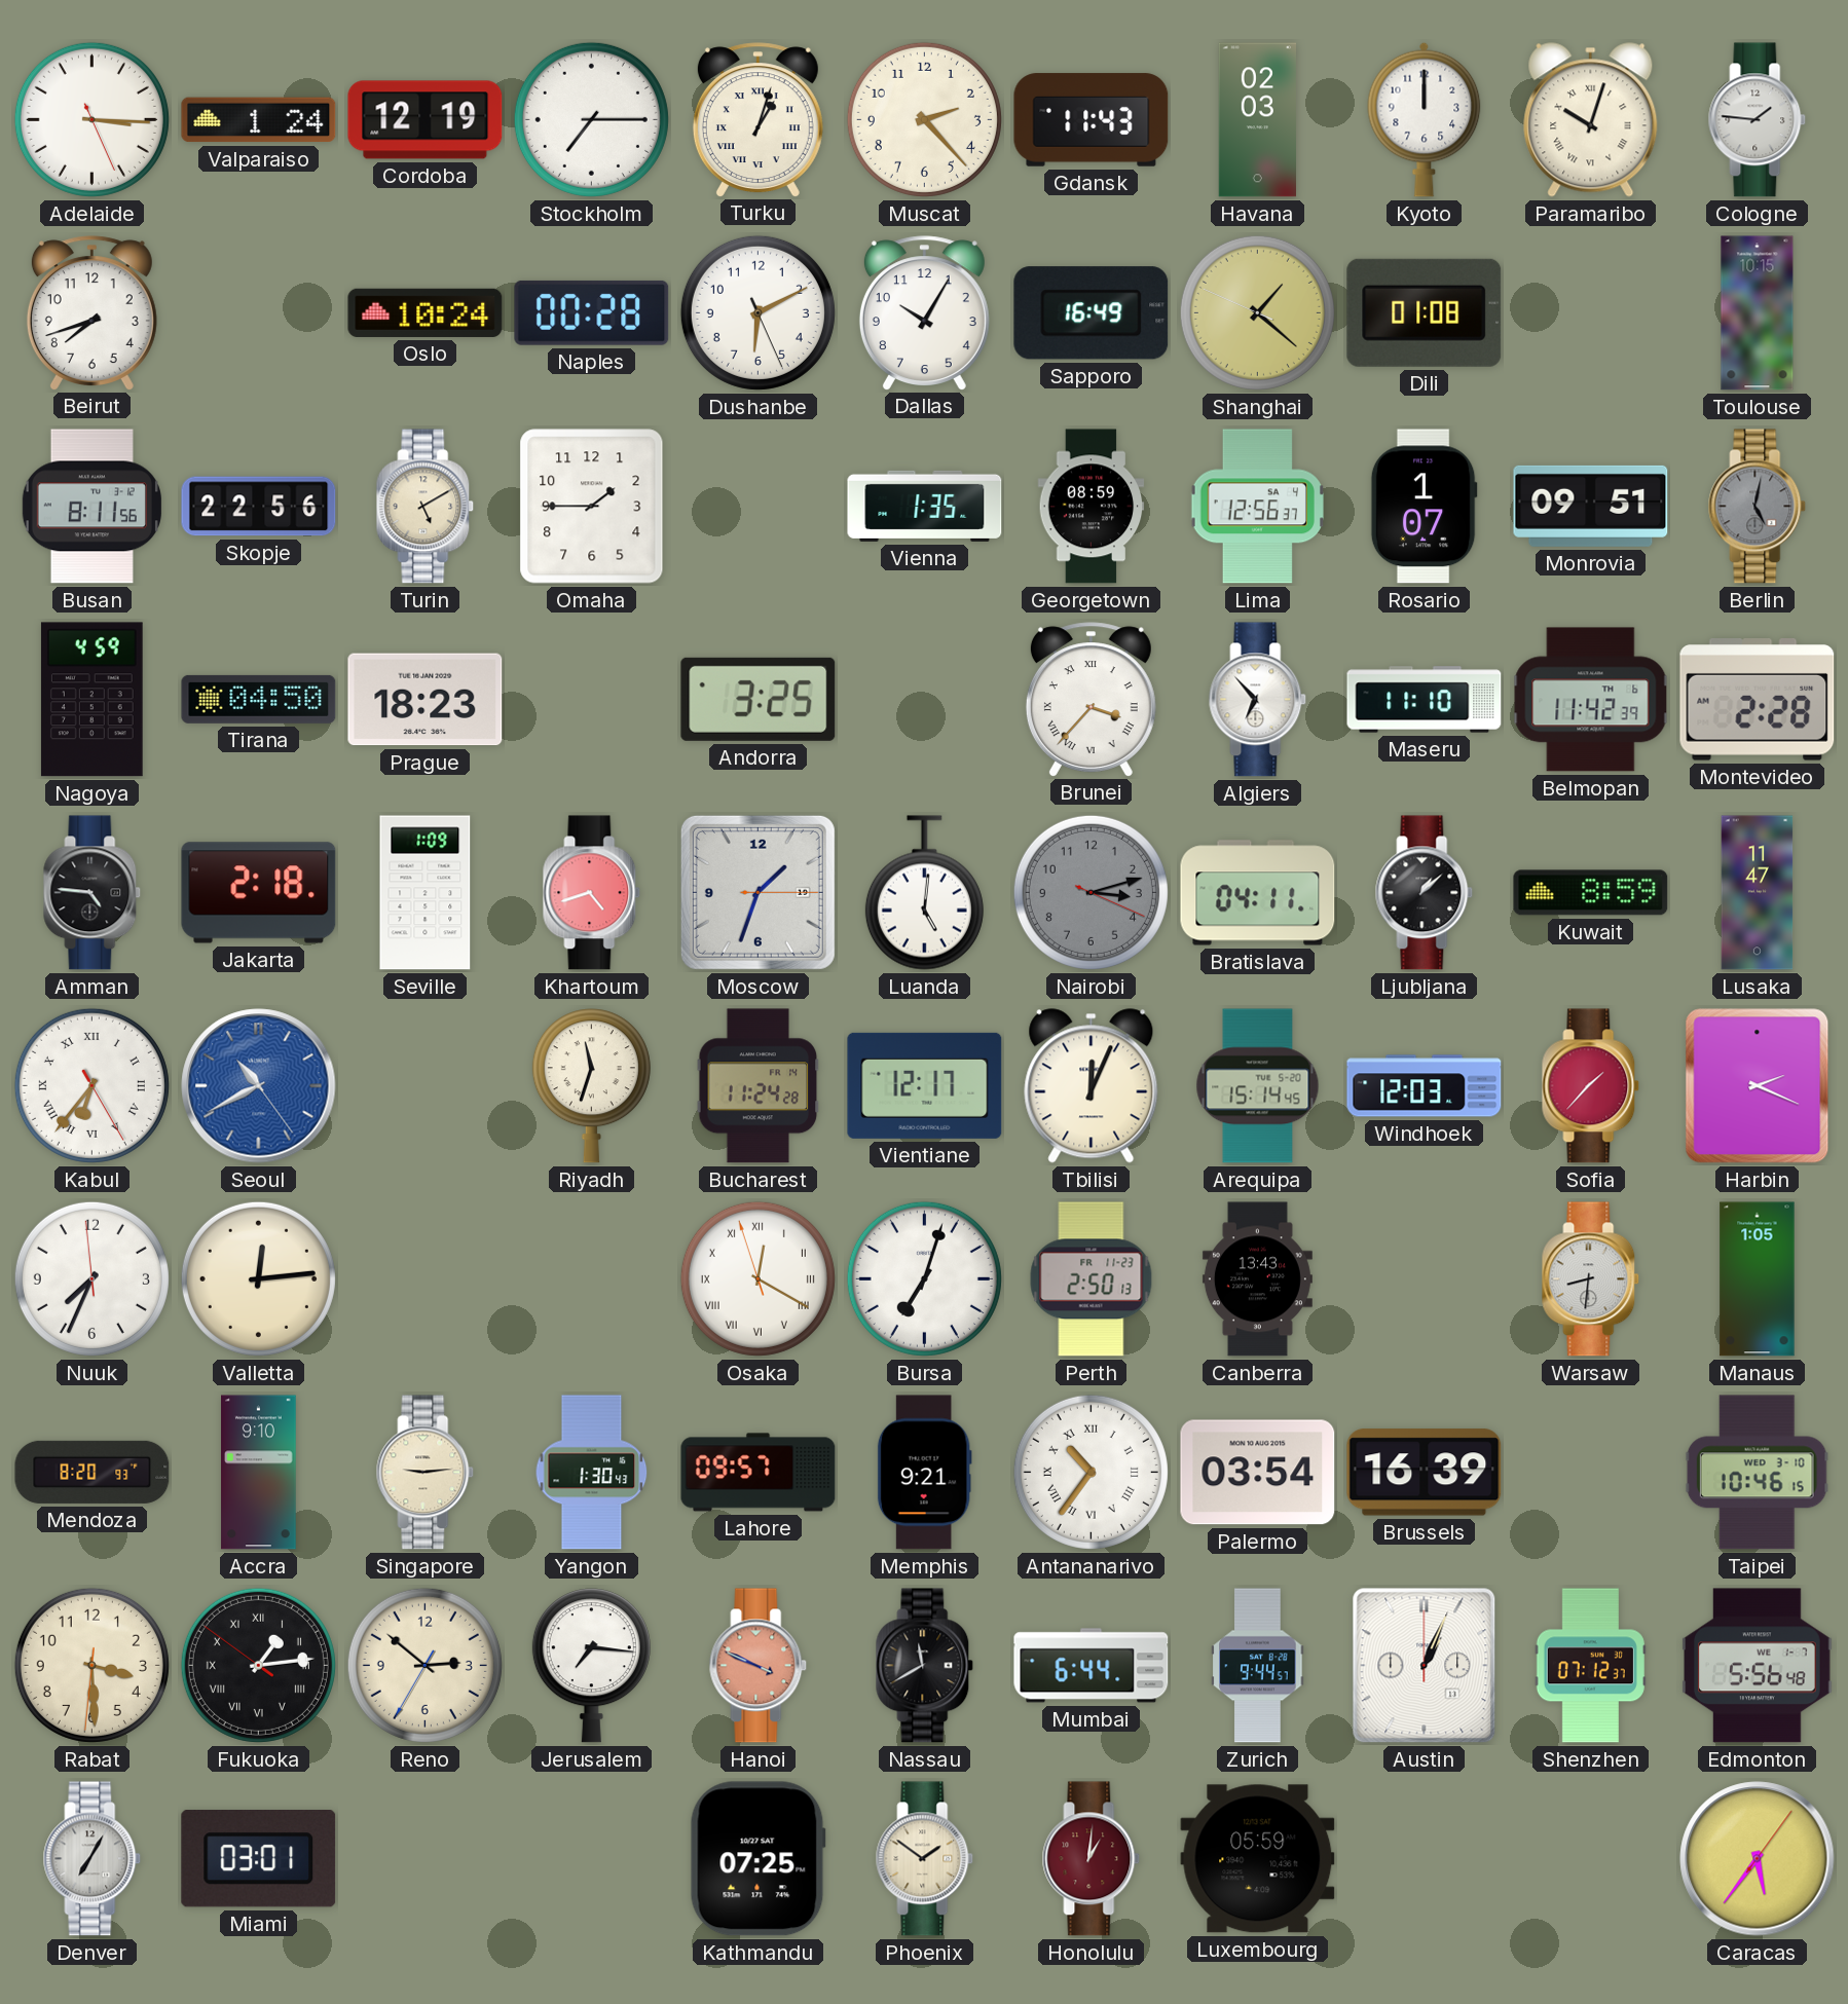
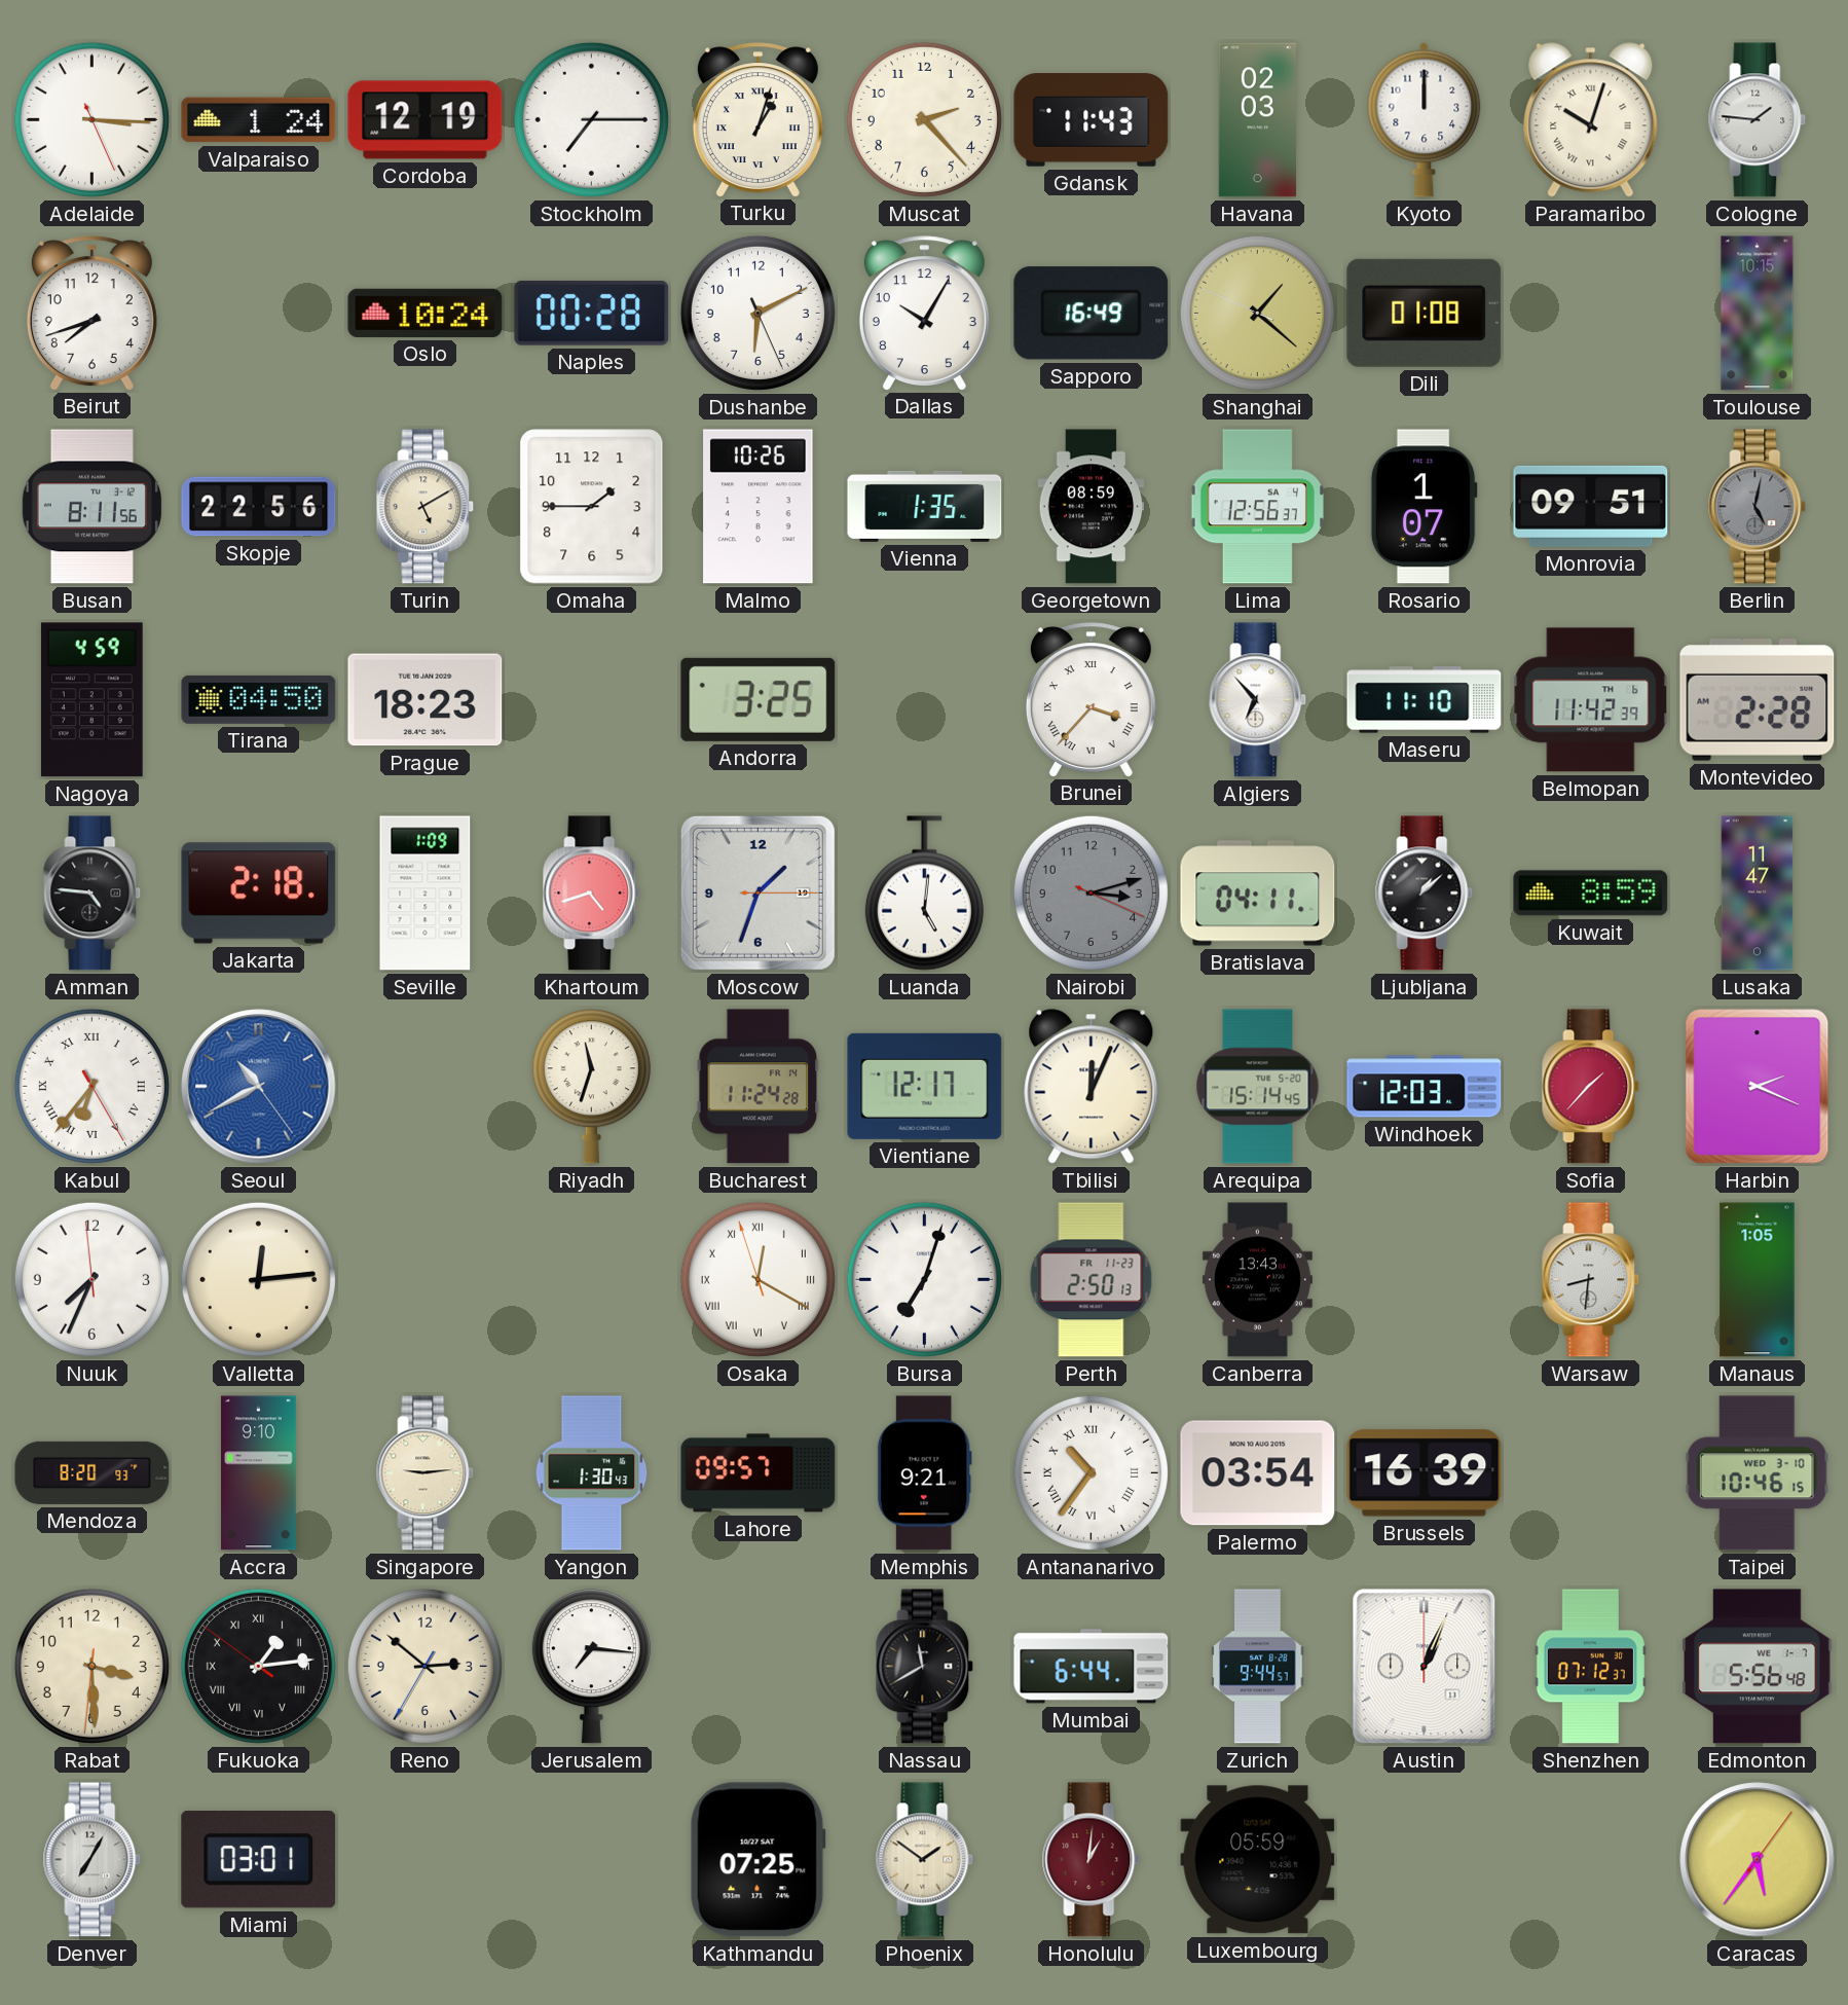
Malmo: none -> 10:26
Hanoi: 3:49 -> none
